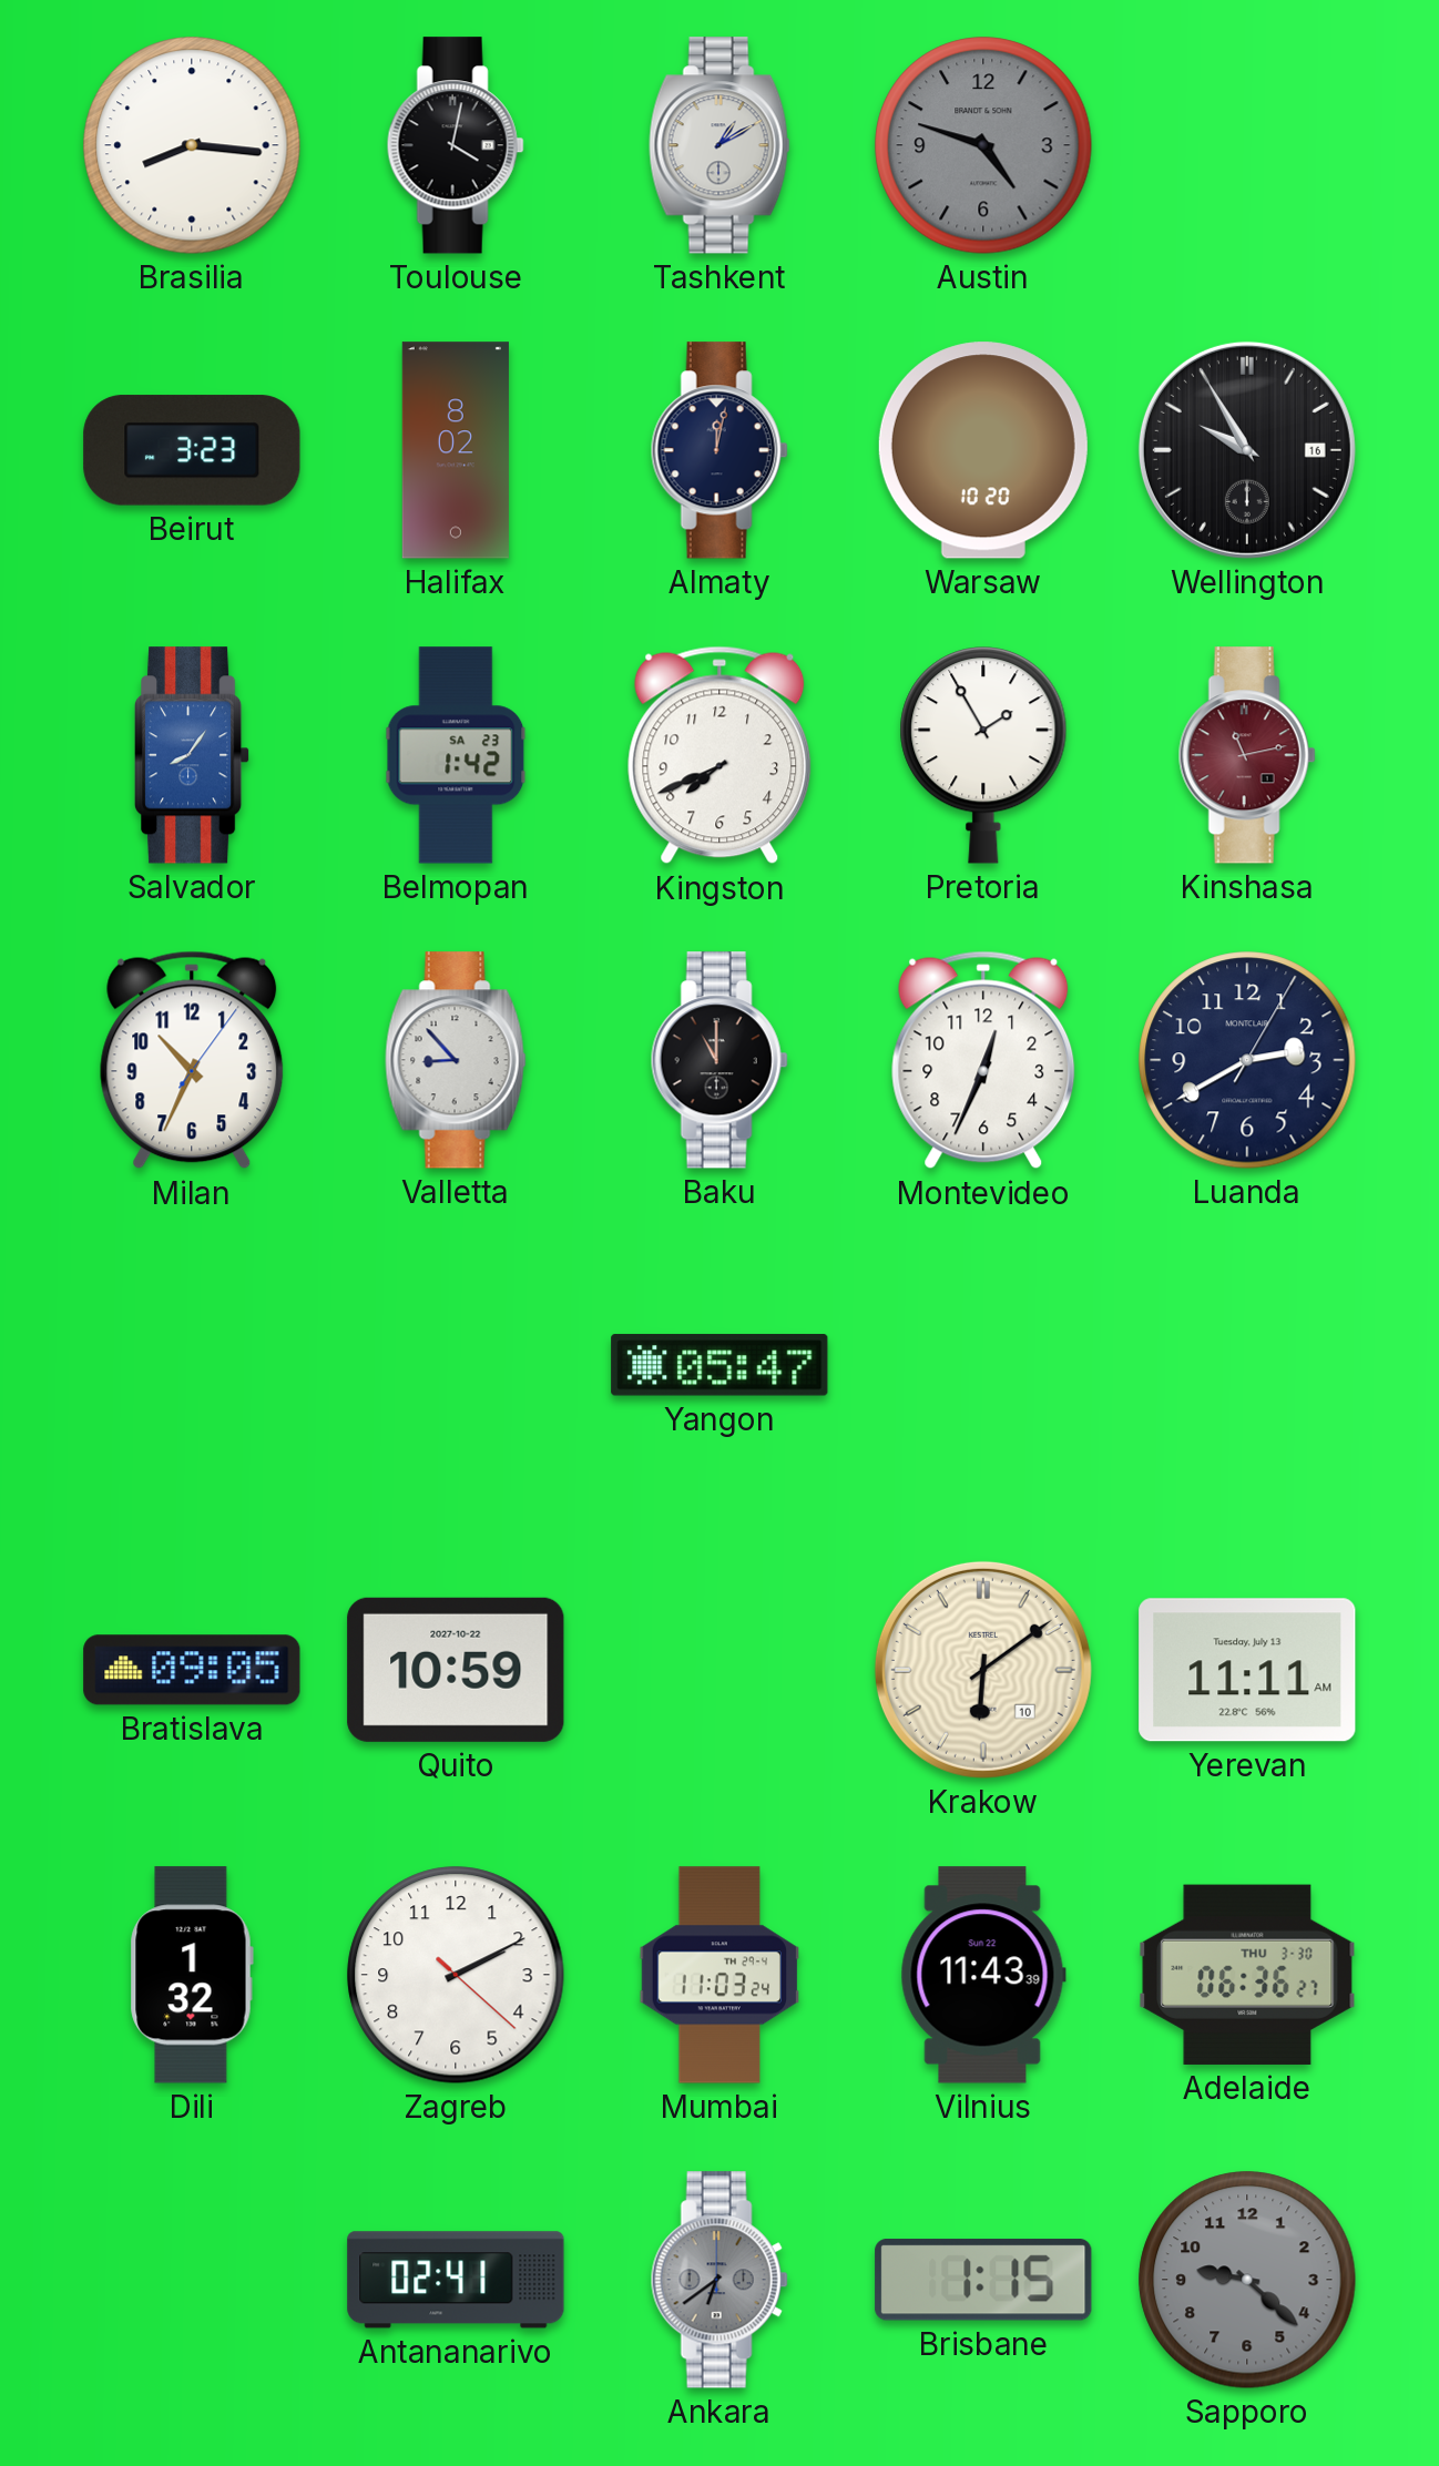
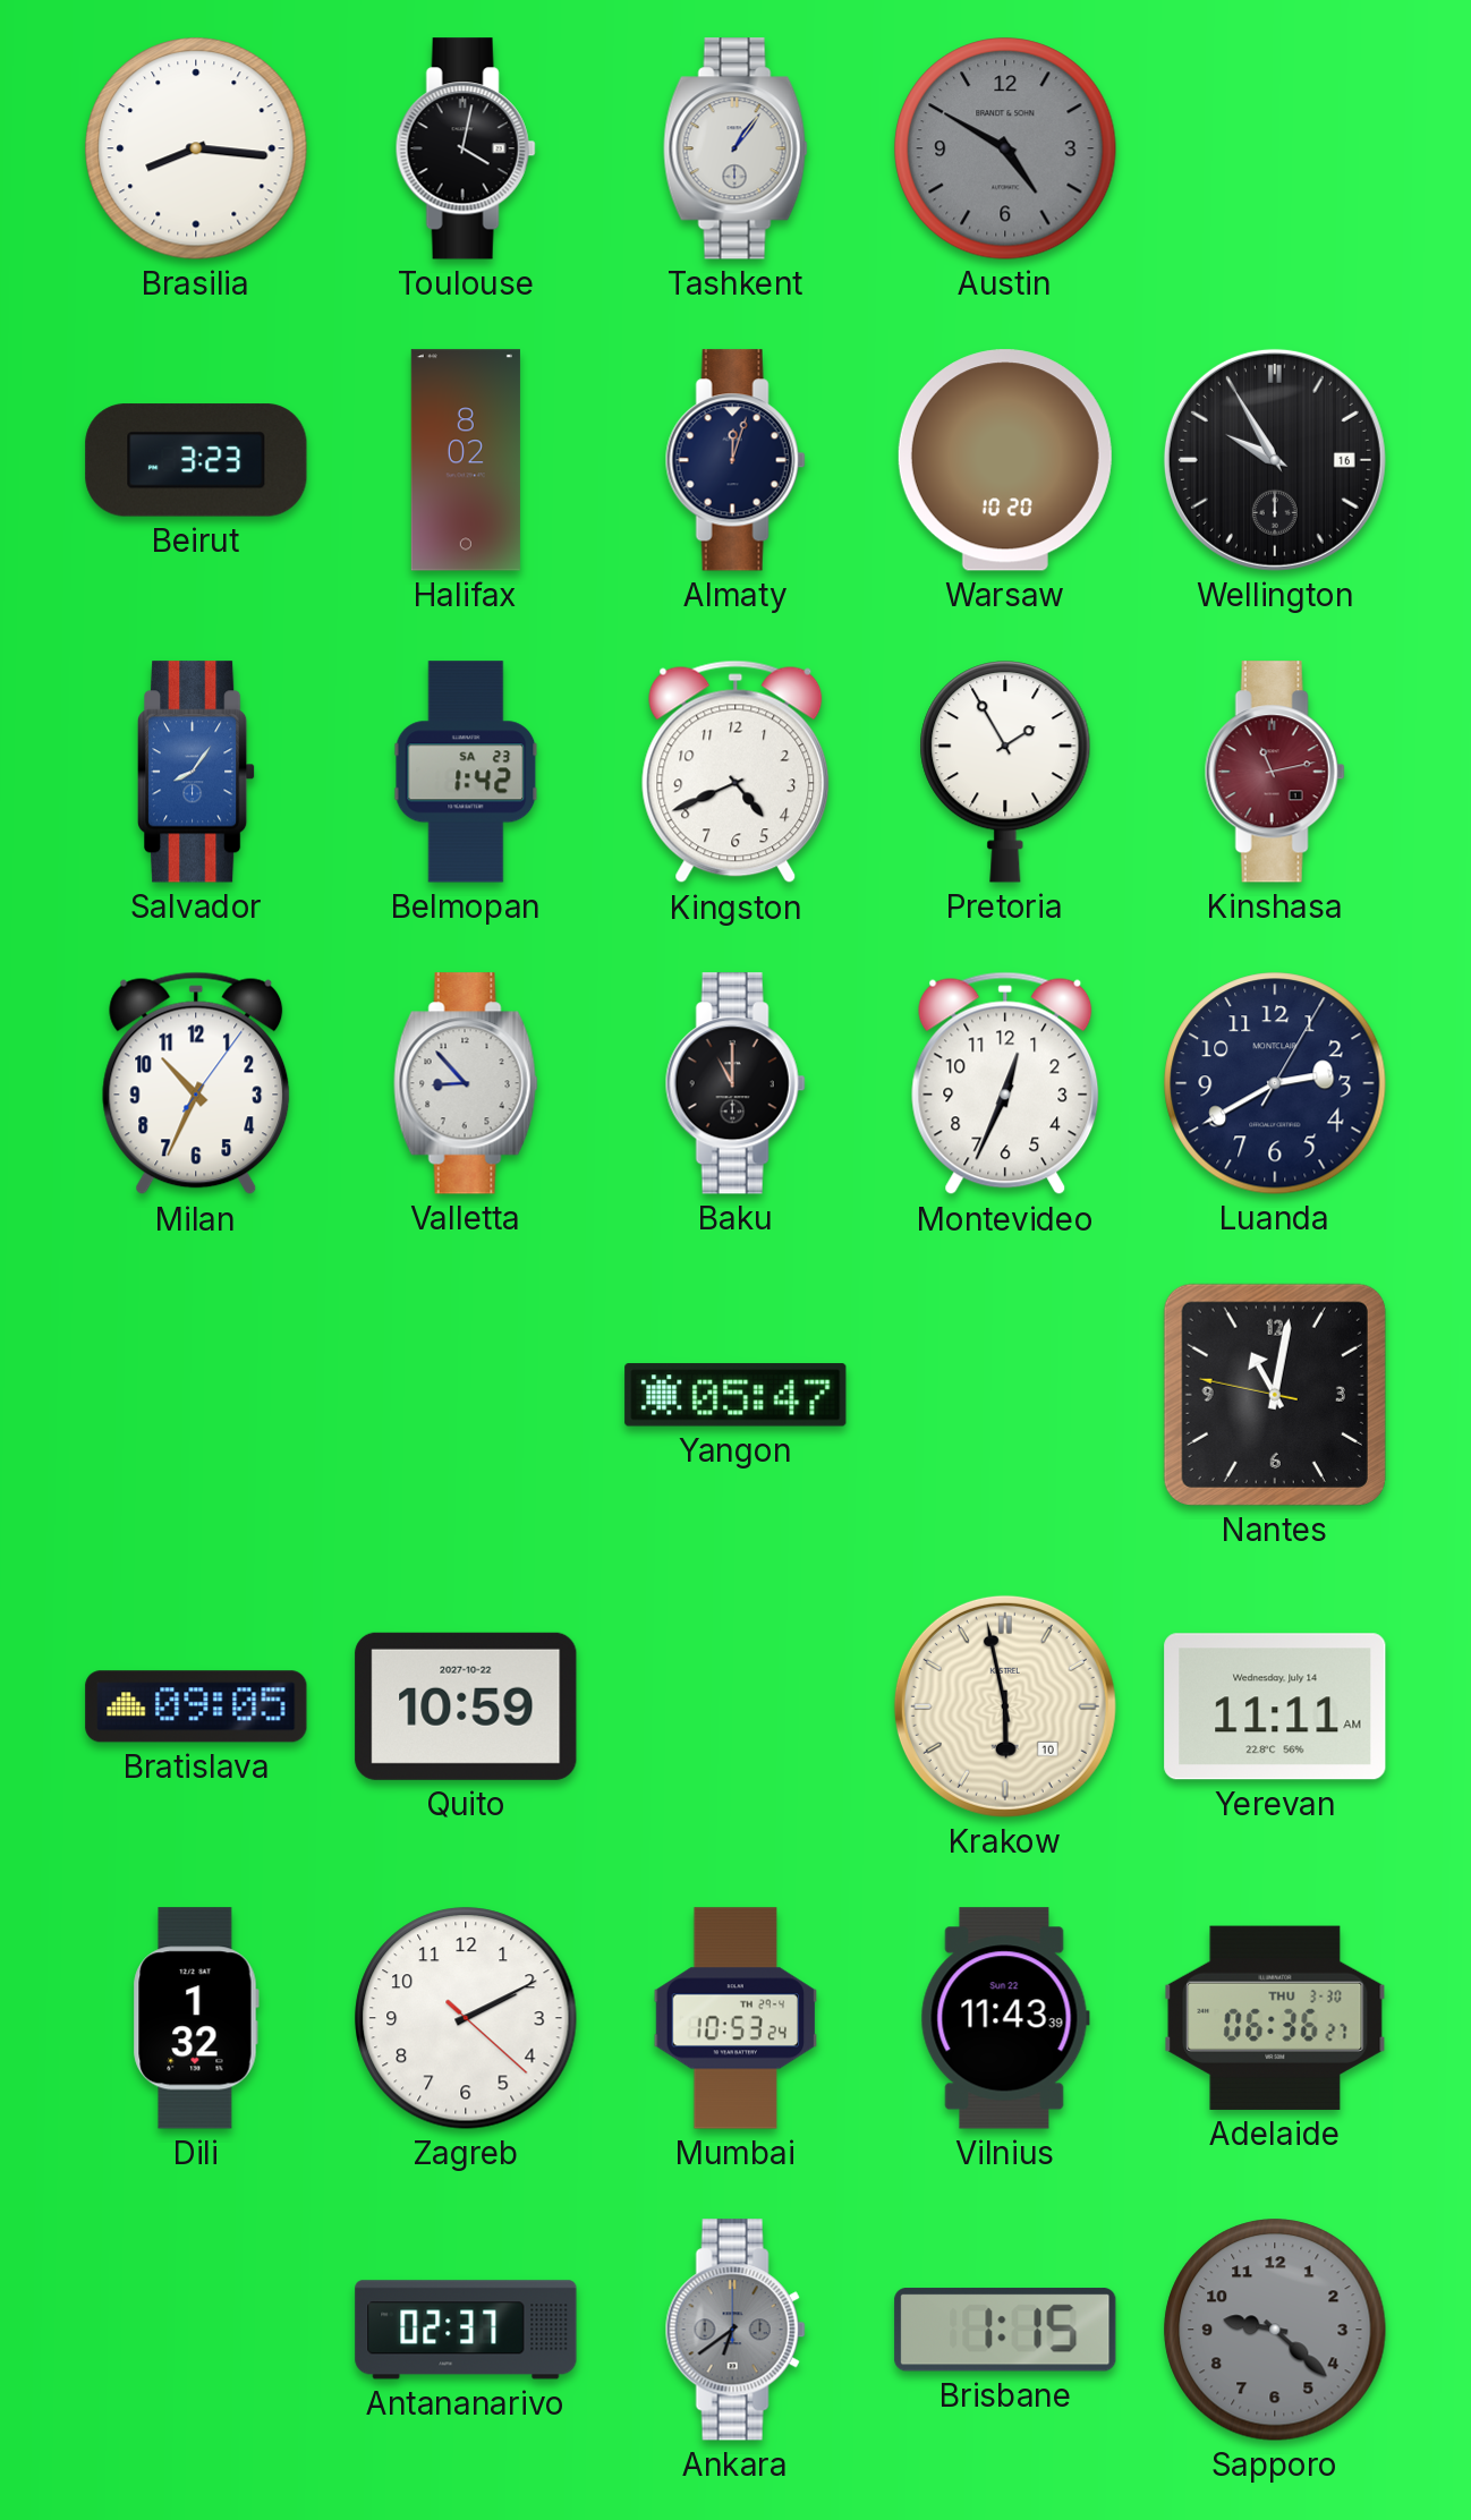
Tashkent: 1:10 -> 1:06
Austin: 4:48 -> 4:50
Almaty: 12:02 -> 12:03
Kingston: 7:41 -> 4:41
Nantes: none -> 11:01
Krakow: 6:09 -> 5:58
Yerevan date: Tuesday, July 13 -> Wednesday, July 14
Mumbai: 11:03 -> 10:53
Antananarivo: 02:41 -> 02:37
